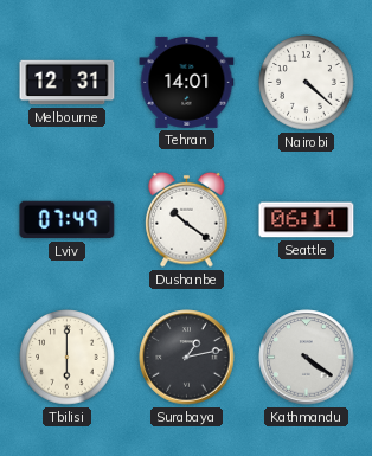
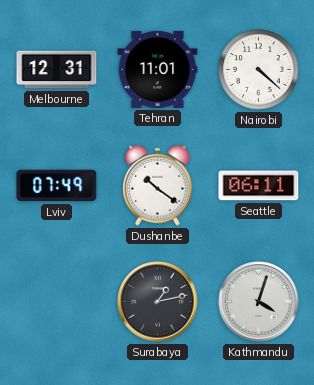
Tehran: 14:01 -> 11:01
Tbilisi: 6:00 -> none
Kathmandu: 4:21 -> 4:03
